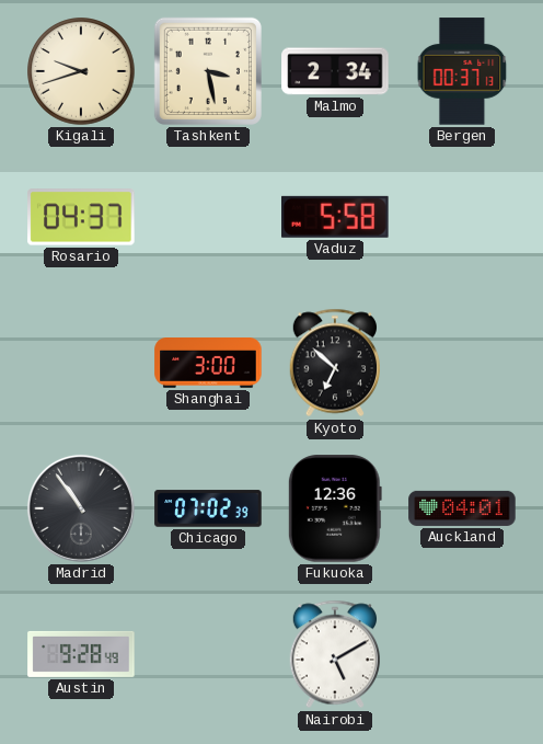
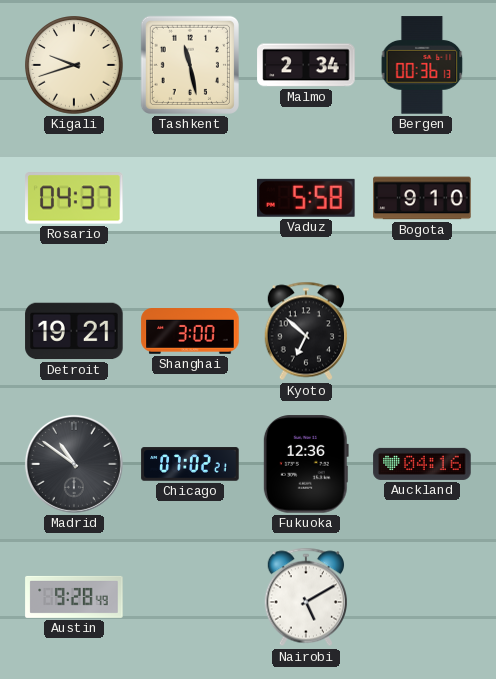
Tashkent: 3:28 -> 11:28
Bergen: 00:37 -> 00:36
Bogota: none -> 9:10
Detroit: none -> 19:21
Madrid: 10:54 -> 10:51
Chicago: 07:02:39 -> 07:02:21
Auckland: 04:01 -> 04:16
